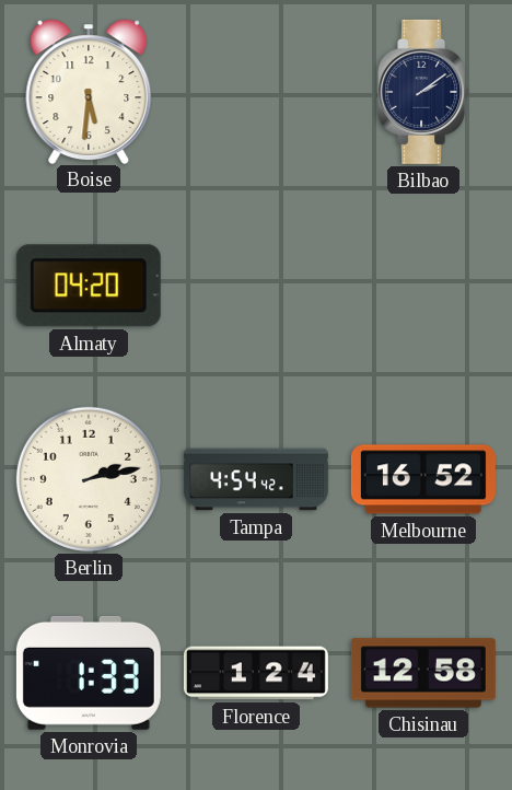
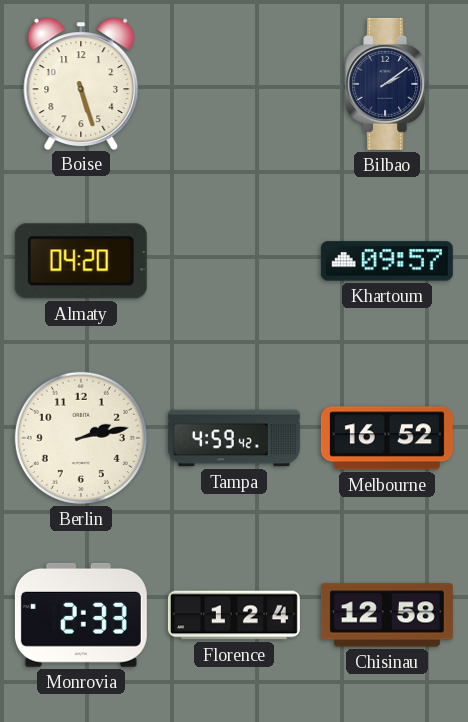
Boise: 5:31 -> 5:27
Khartoum: none -> 09:57
Tampa: 4:54 -> 4:59
Monrovia: 1:33 -> 2:33
